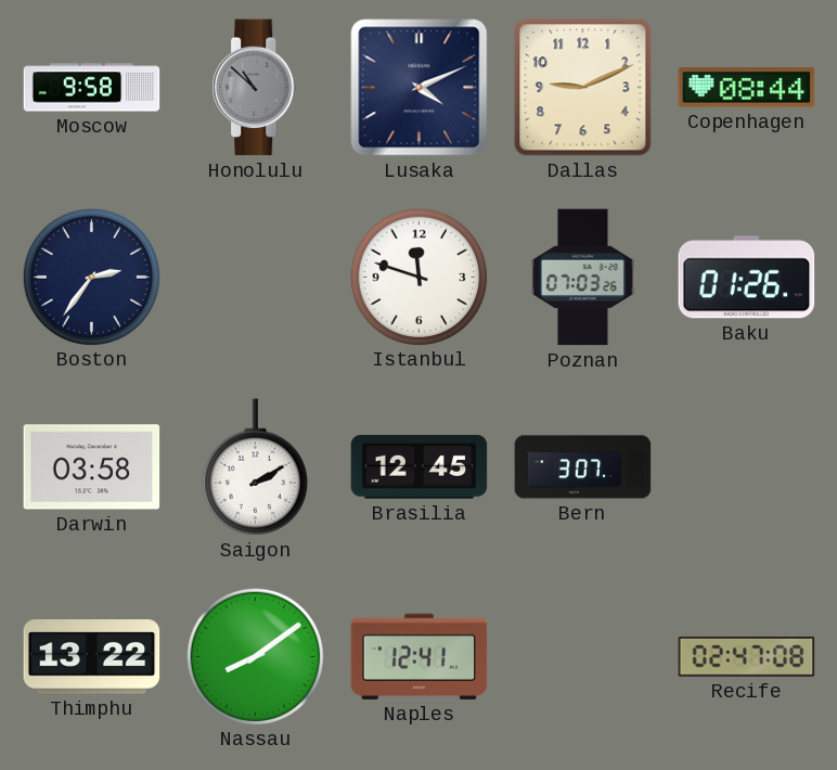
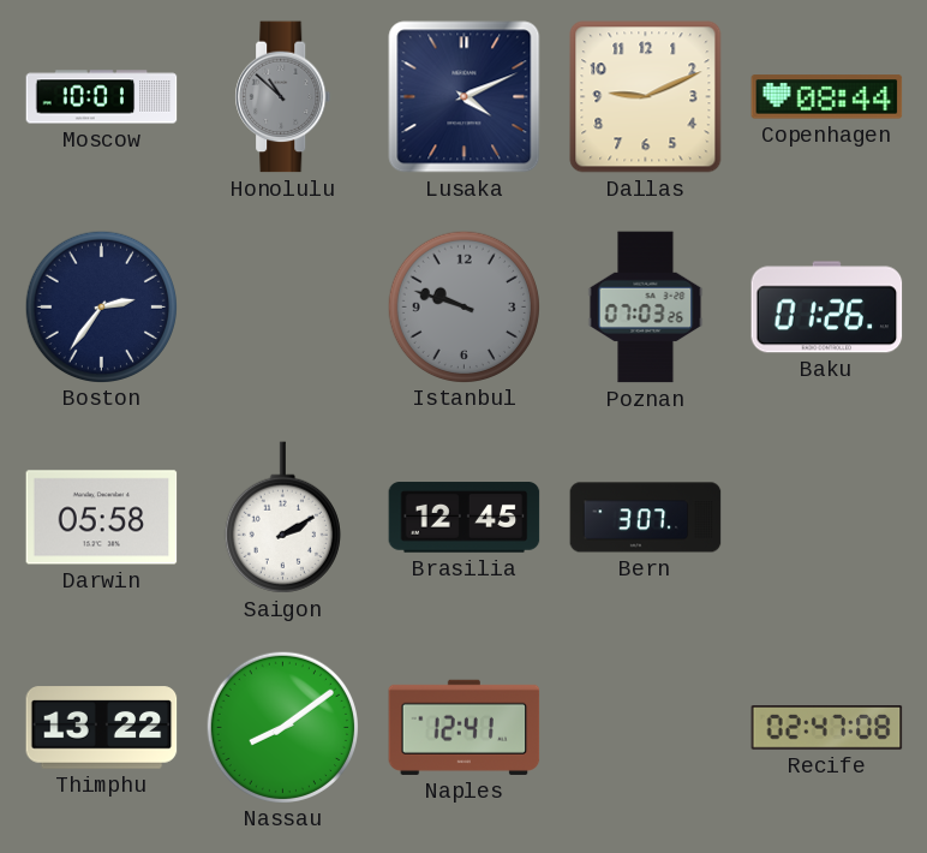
Moscow: 9:58 -> 10:01
Istanbul: 11:48 -> 9:48
Istanbul dial: white -> grey
Darwin: 03:58 -> 05:58
